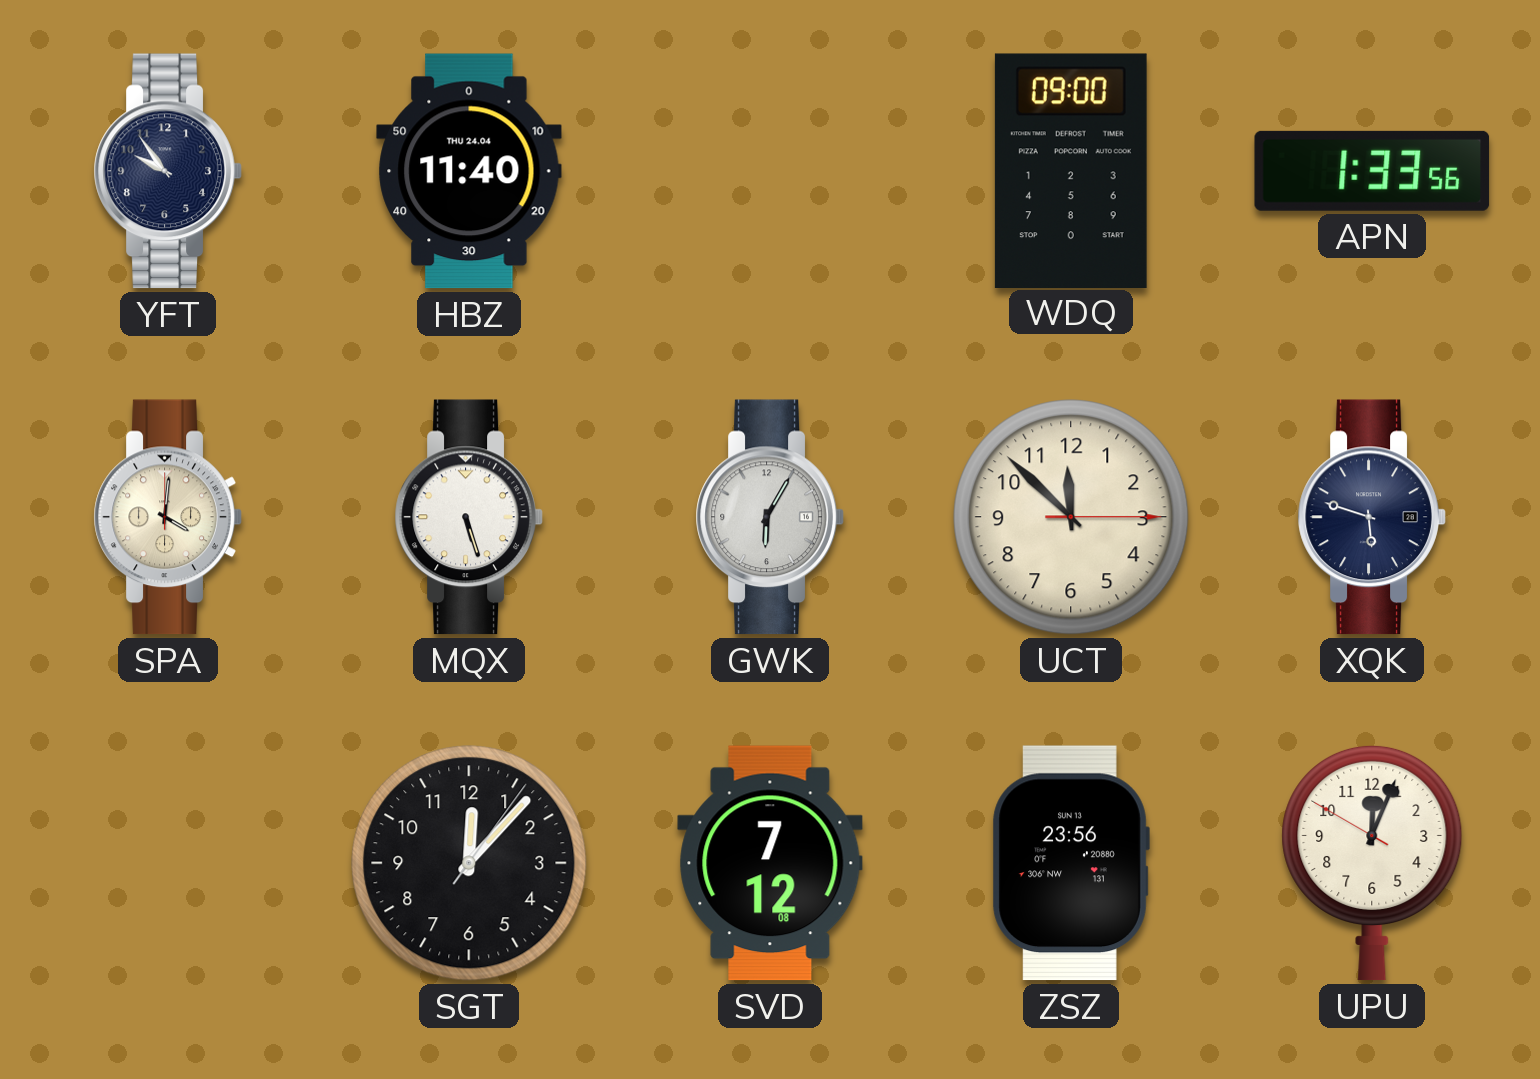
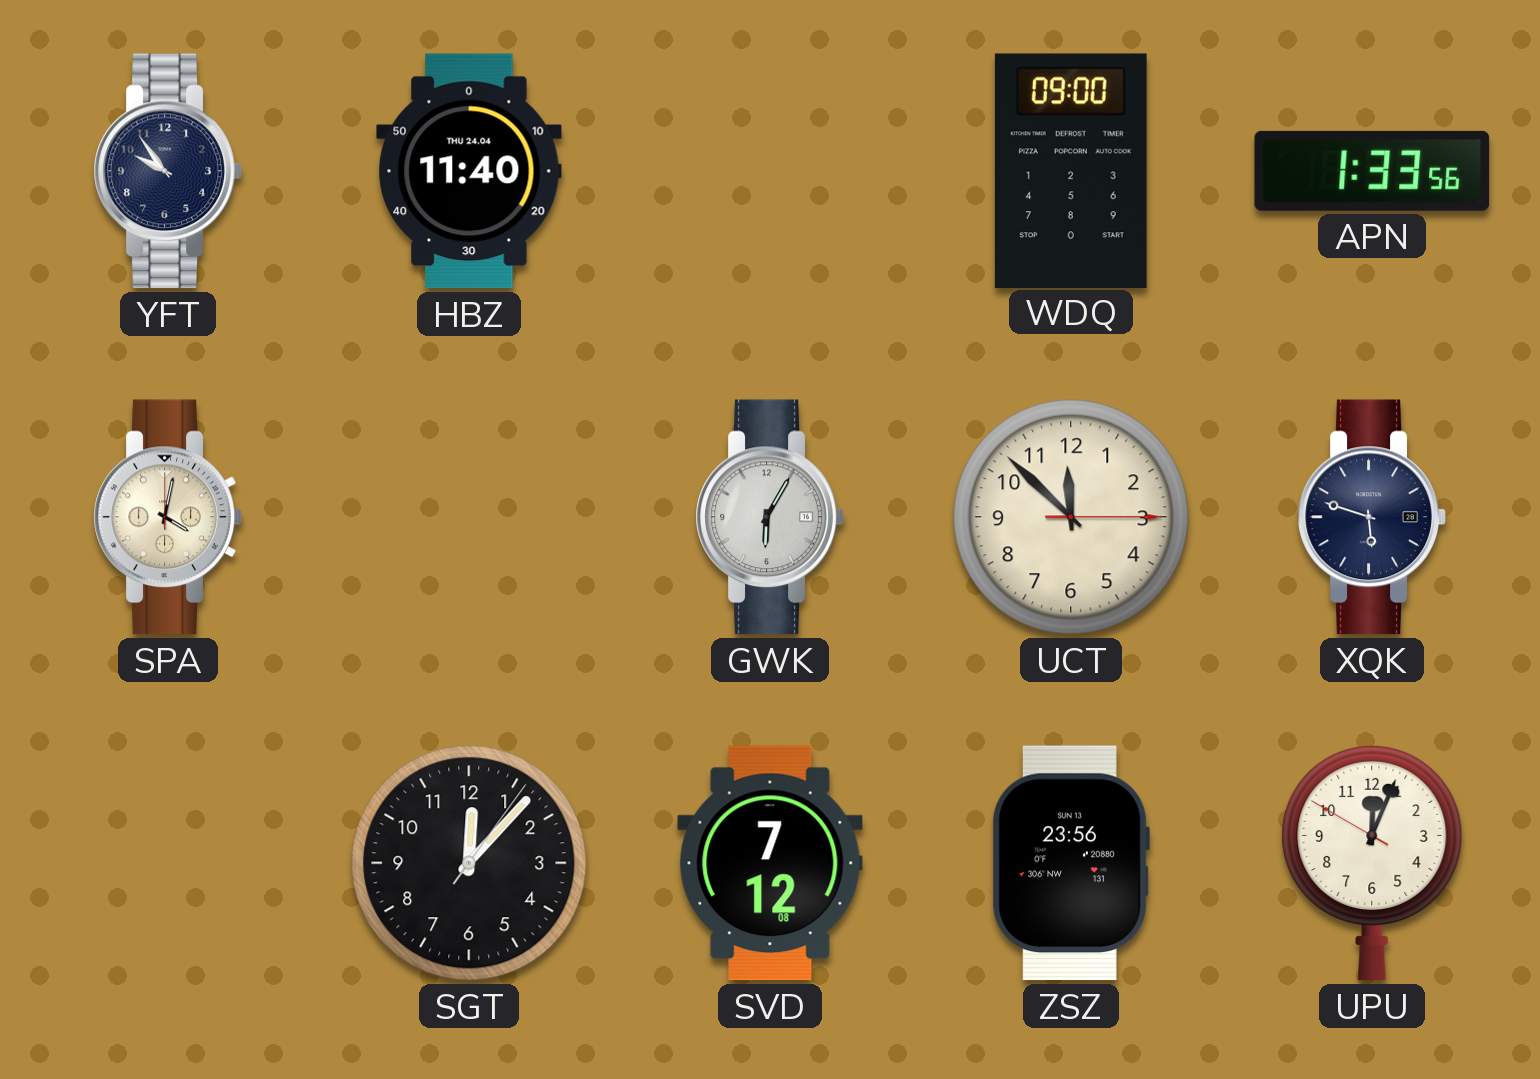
SPA: 4:01 -> 4:02
MQX: 5:27 -> none
